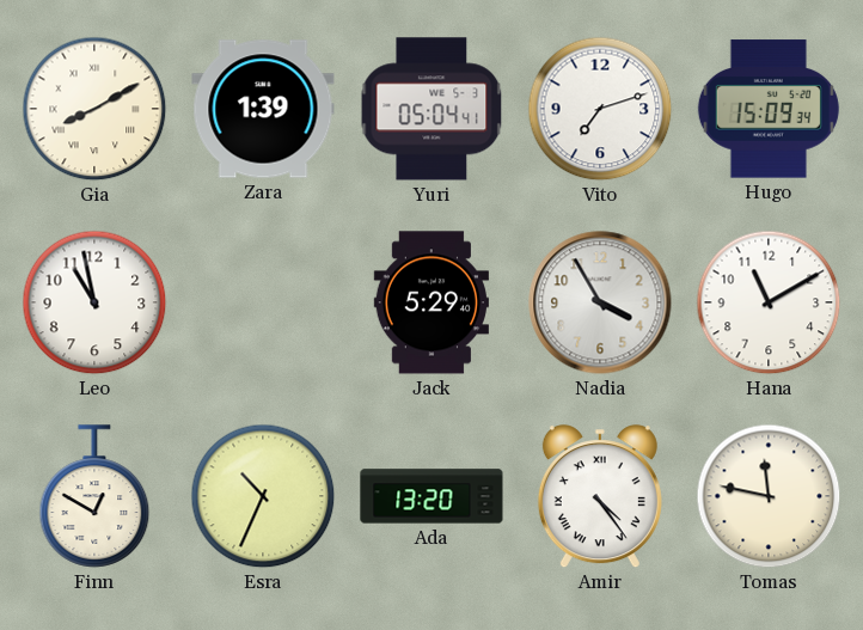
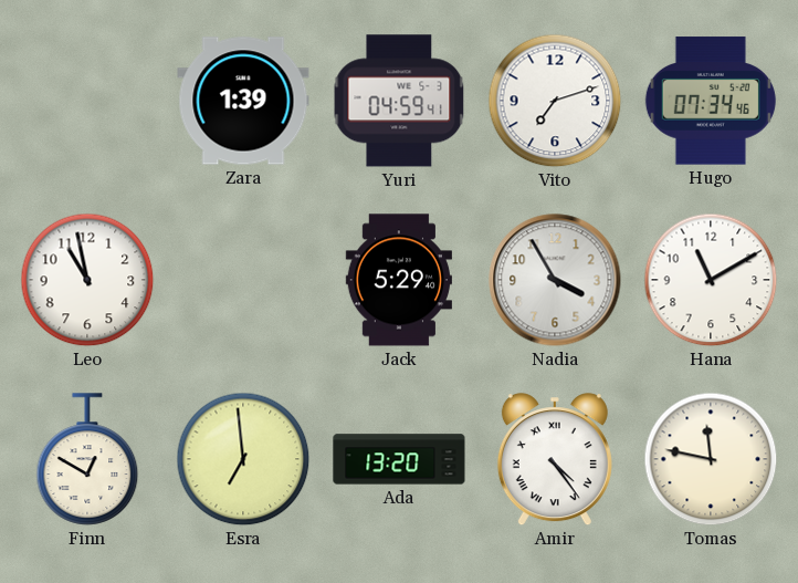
Gia: 8:10 -> none
Yuri: 05:04 -> 04:59
Hugo: 15:09 -> 07:34
Esra: 10:34 -> 6:59
